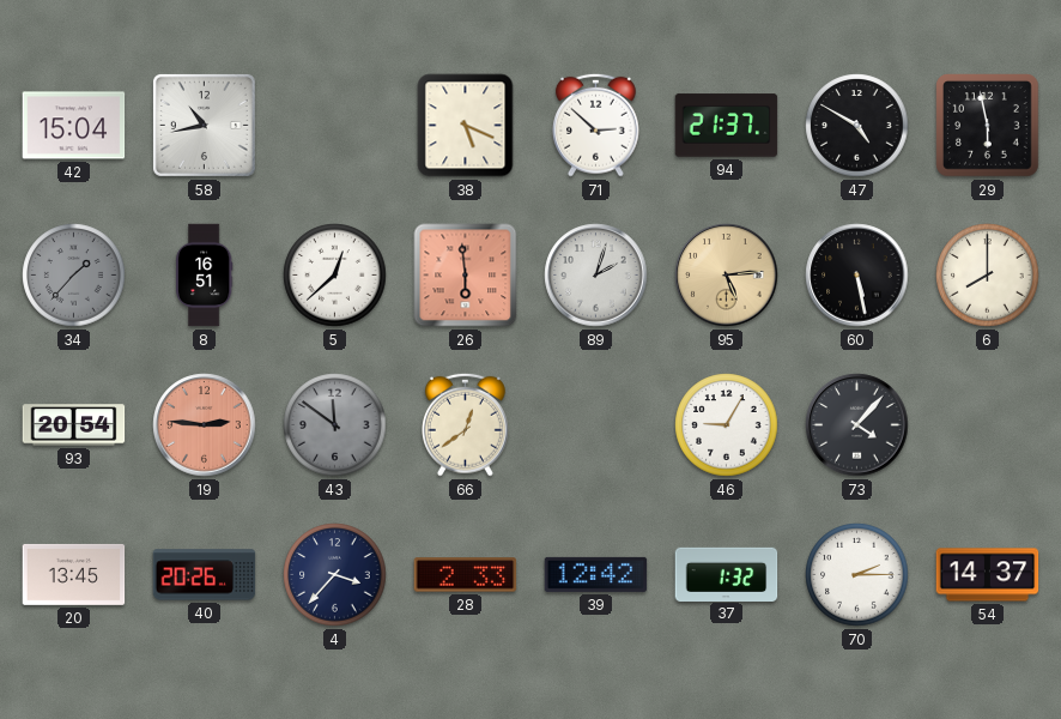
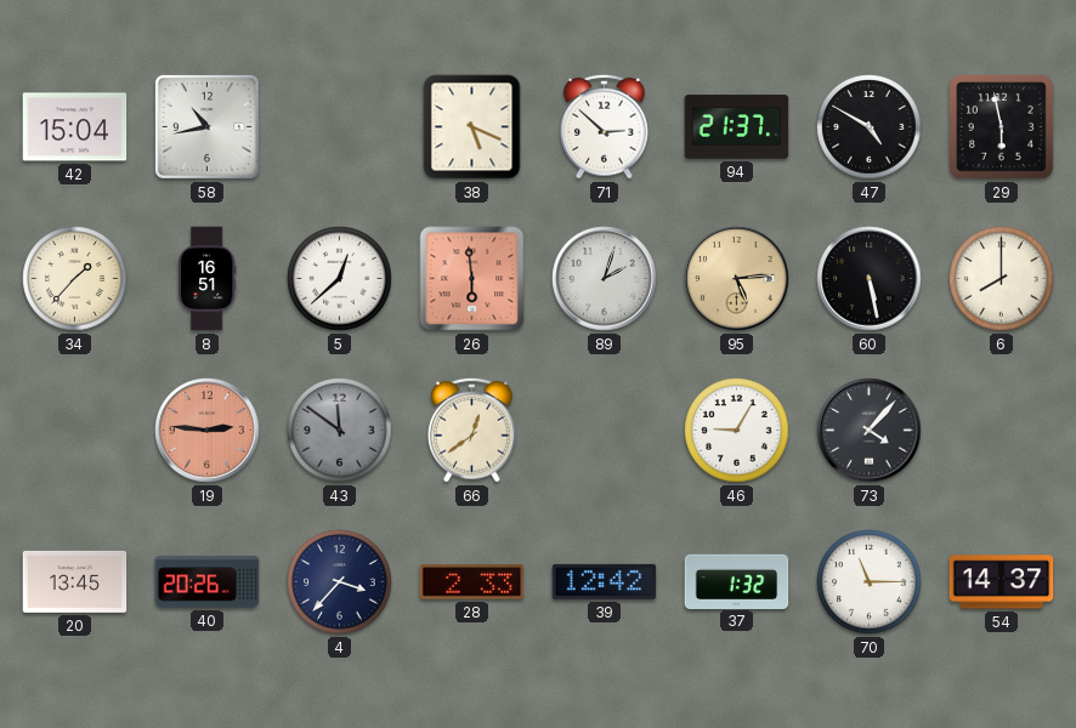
34 dial: grey -> cream
93: 20:54 -> none
70: 2:15 -> 11:15
